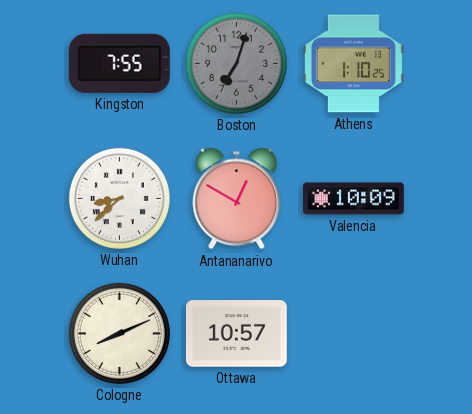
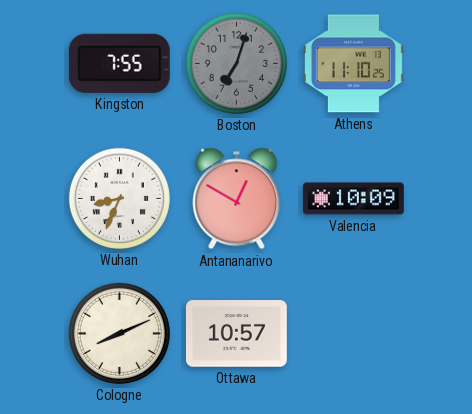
Athens: 1:10 -> 11:10
Wuhan: 8:38 -> 8:34
